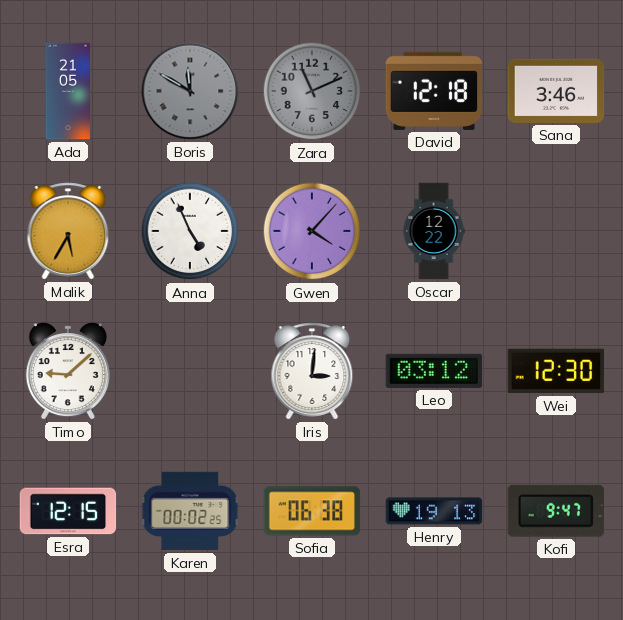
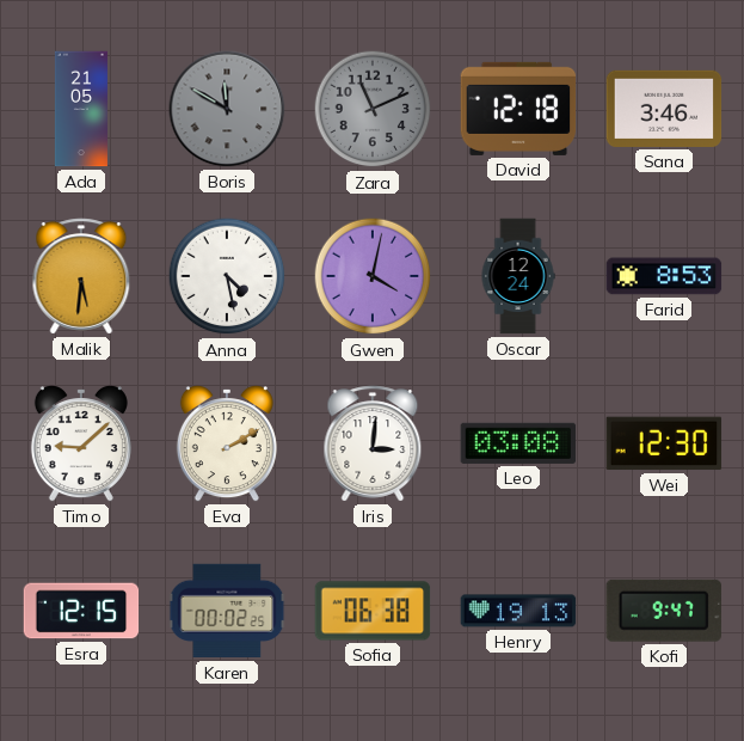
Malik: 5:35 -> 5:31
Anna: 4:56 -> 4:28
Gwen: 4:07 -> 4:02
Oscar: 12:22 -> 12:24
Farid: none -> 8:53
Eva: none -> 2:10
Leo: 03:12 -> 03:08
